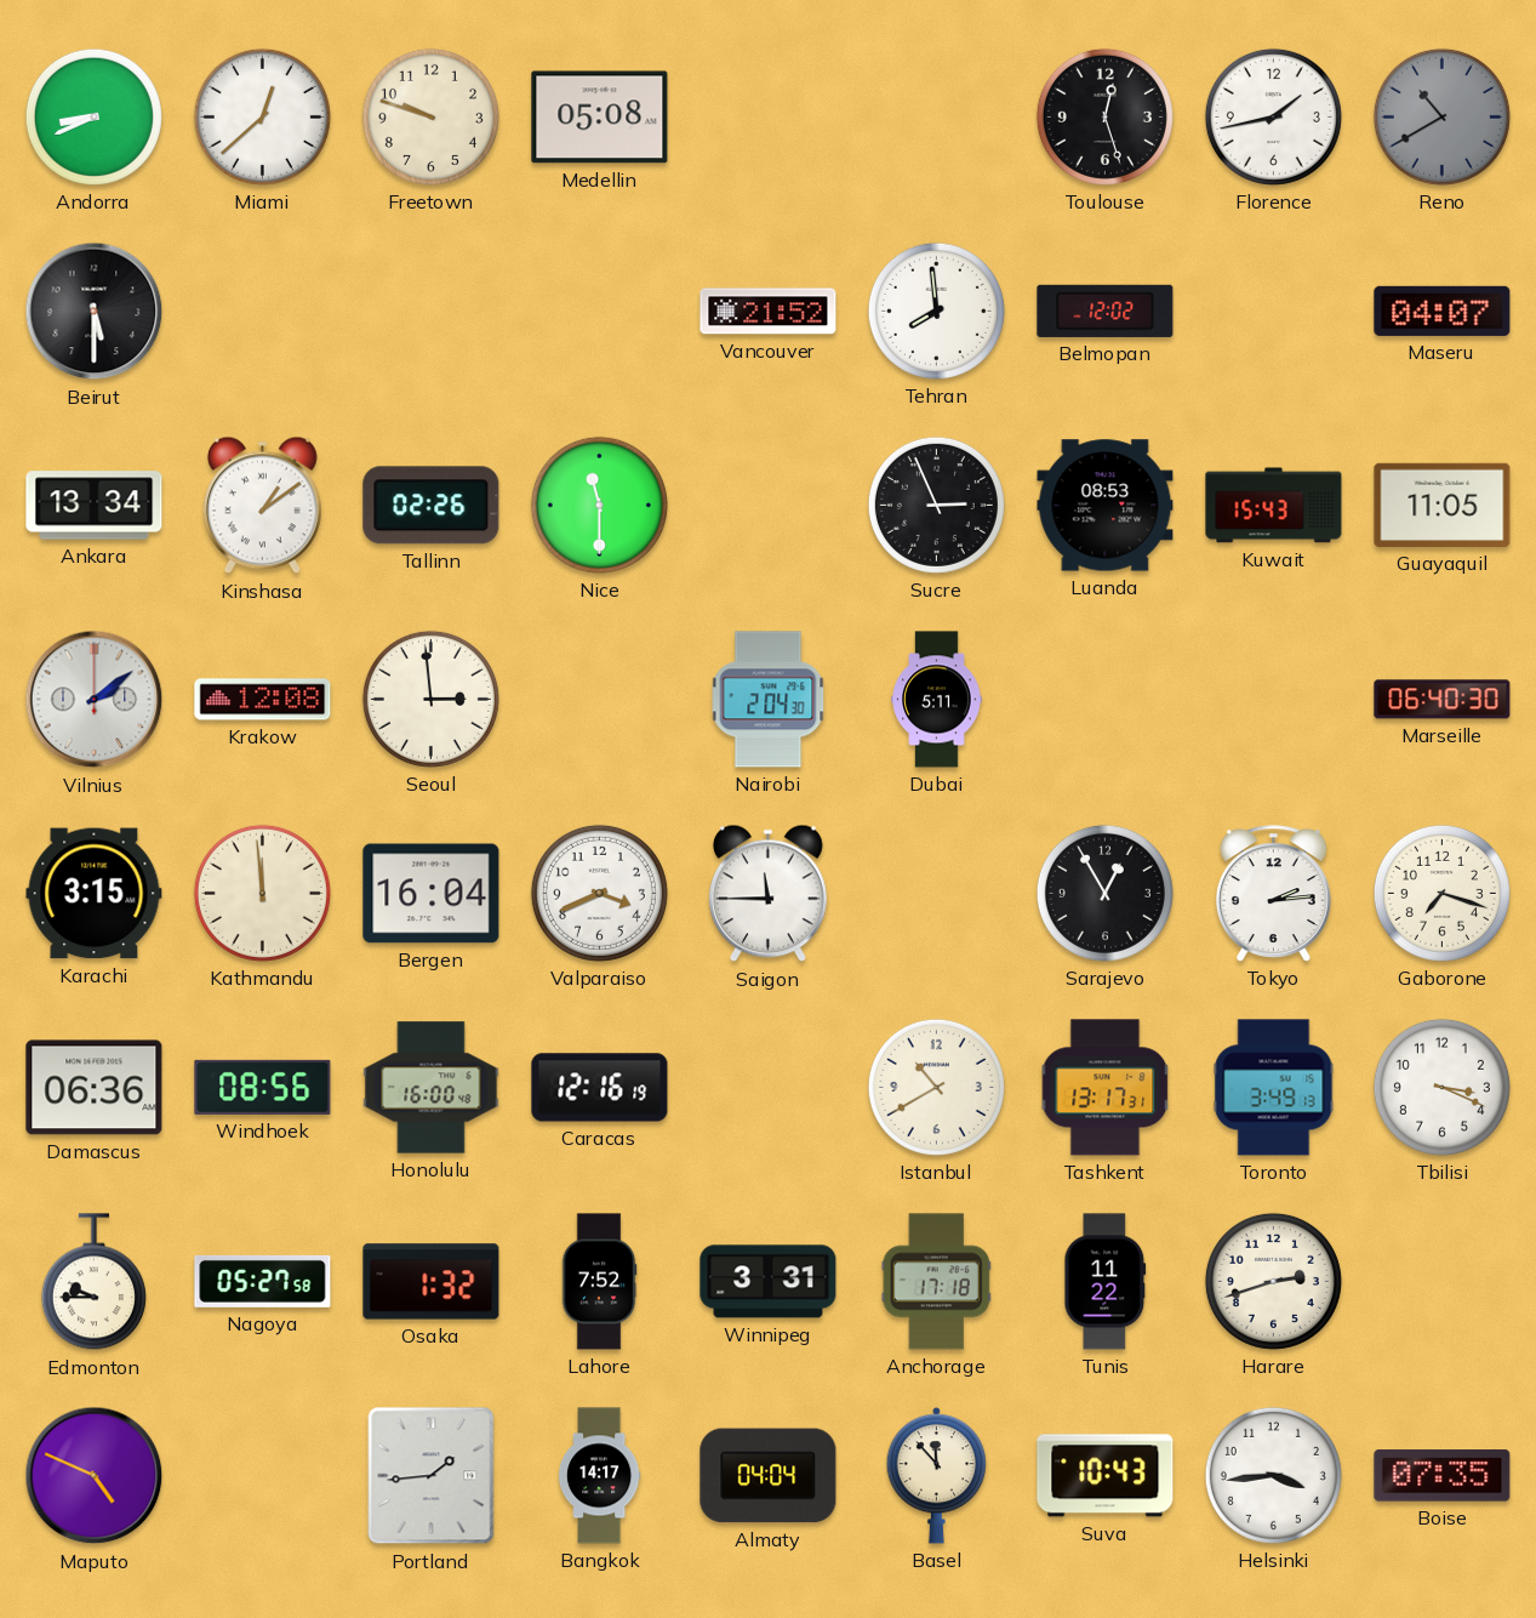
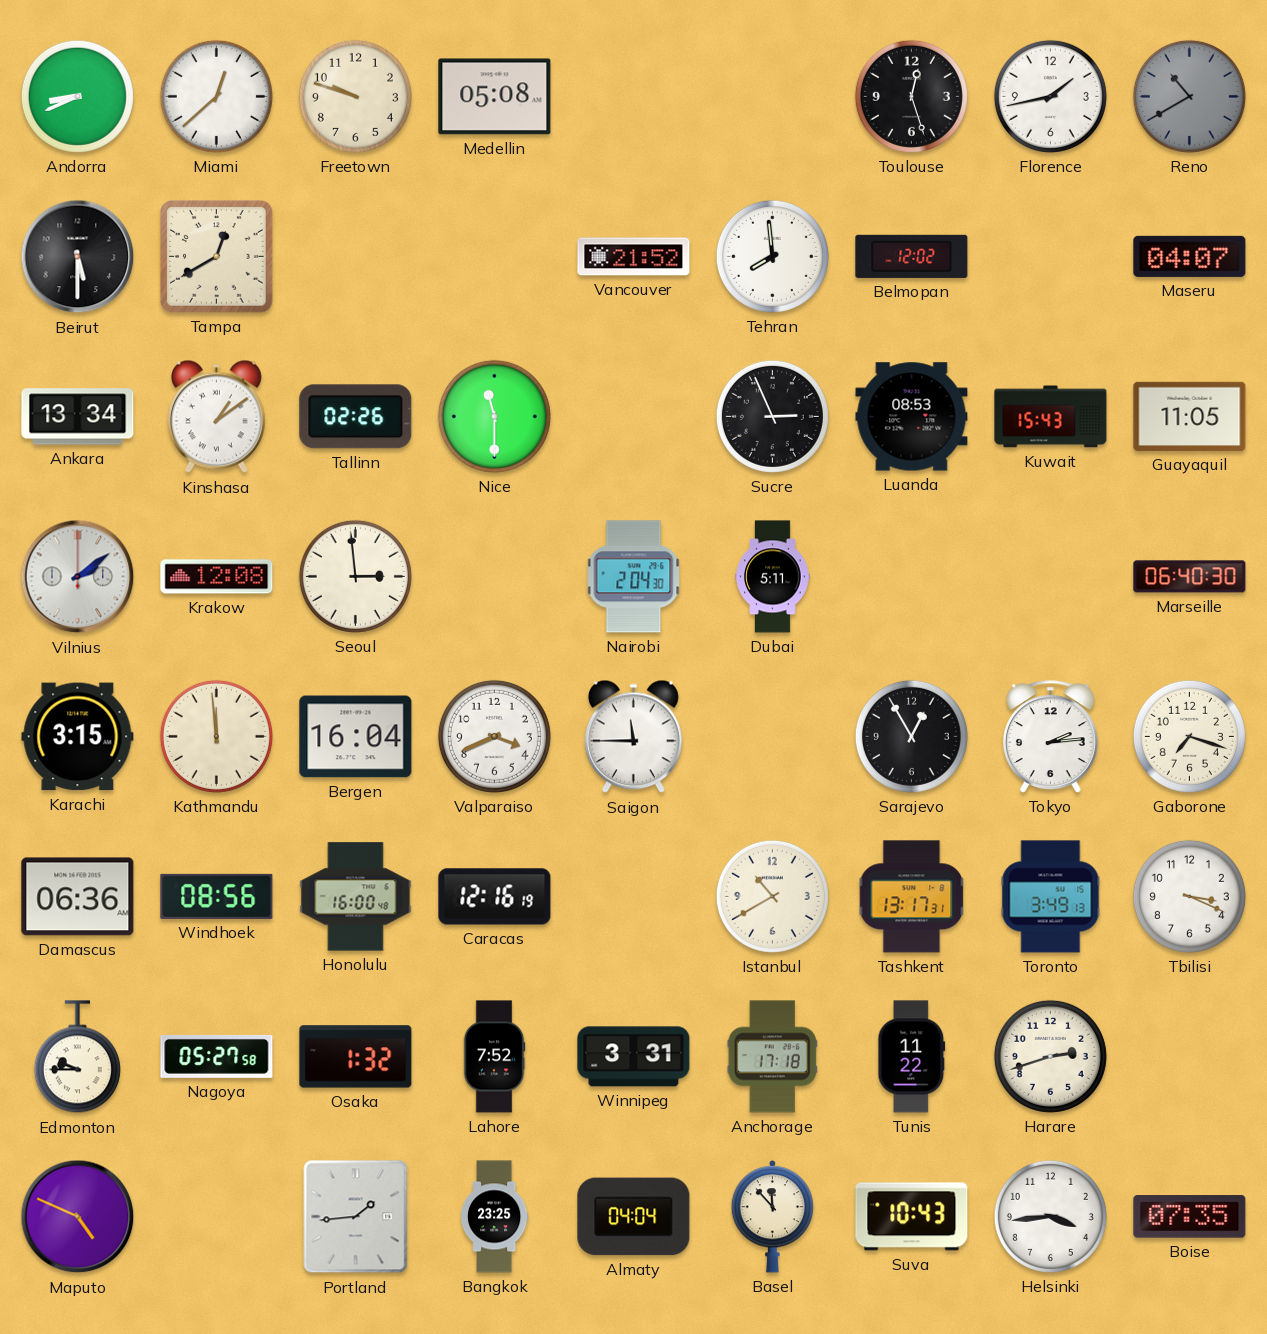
Tampa: none -> 12:40
Bangkok: 14:17 -> 23:25
